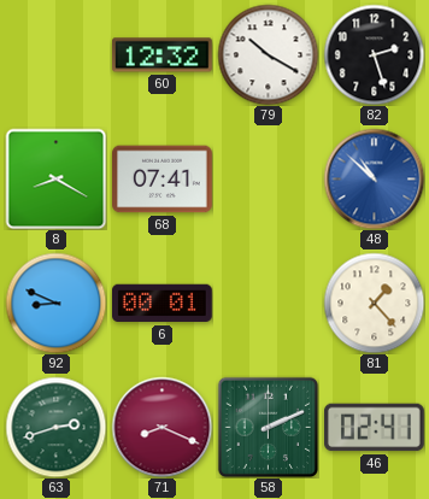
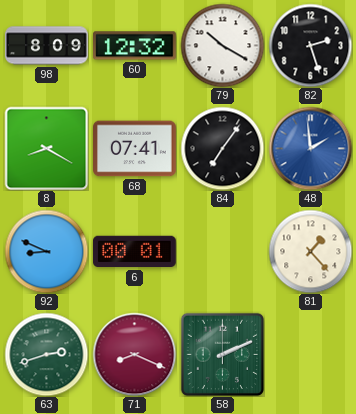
98: none -> 8:09
84: none -> 7:06
48: 10:52 -> 1:59
46: 02:41 -> none
